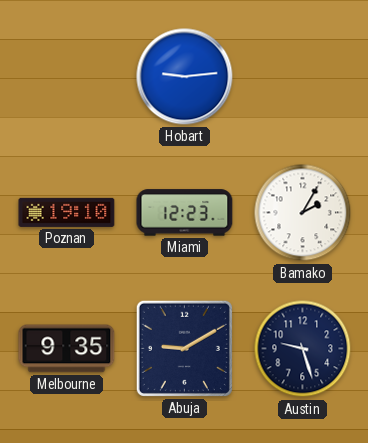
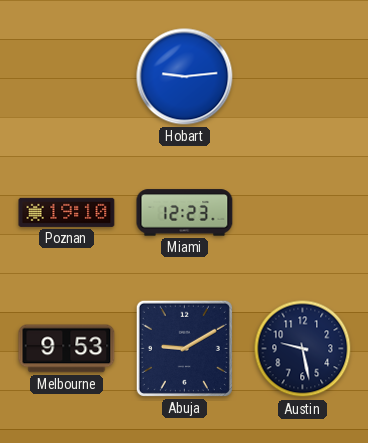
Bamako: 2:05 -> none
Melbourne: 9:35 -> 9:53
Austin: 9:27 -> 9:28
